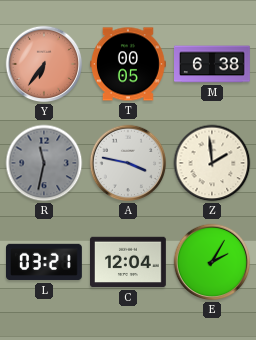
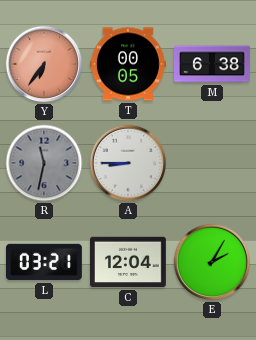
A: 3:47 -> 8:45
Z: 1:59 -> none
